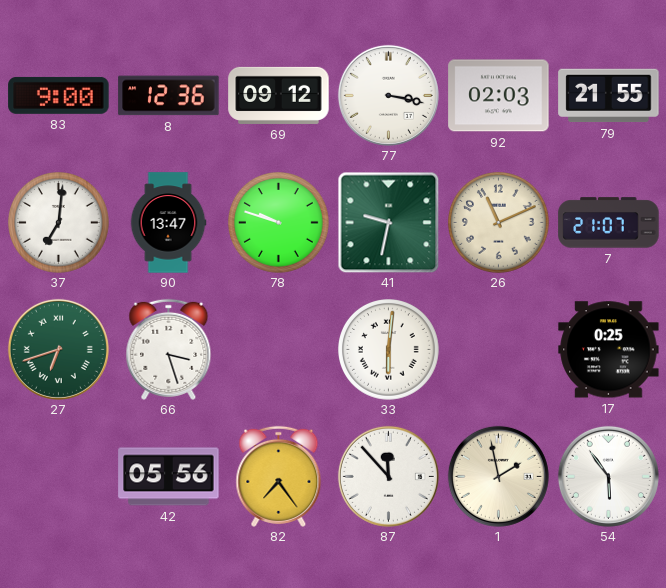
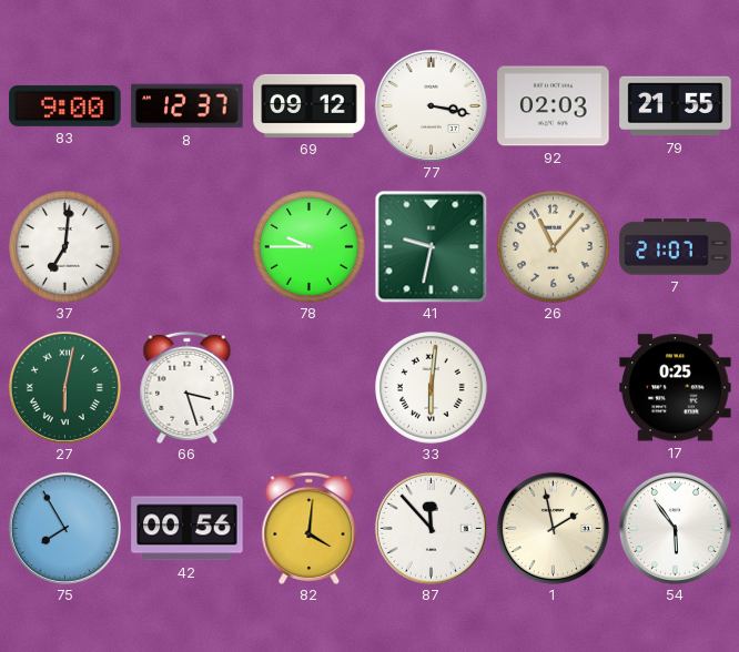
8: 12:36 -> 12:37
90: 13:47 -> none
78: 9:48 -> 9:45
26: 11:11 -> 11:07
27: 6:42 -> 6:02
75: none -> 7:55
42: 05:56 -> 00:56
82: 7:24 -> 4:01
